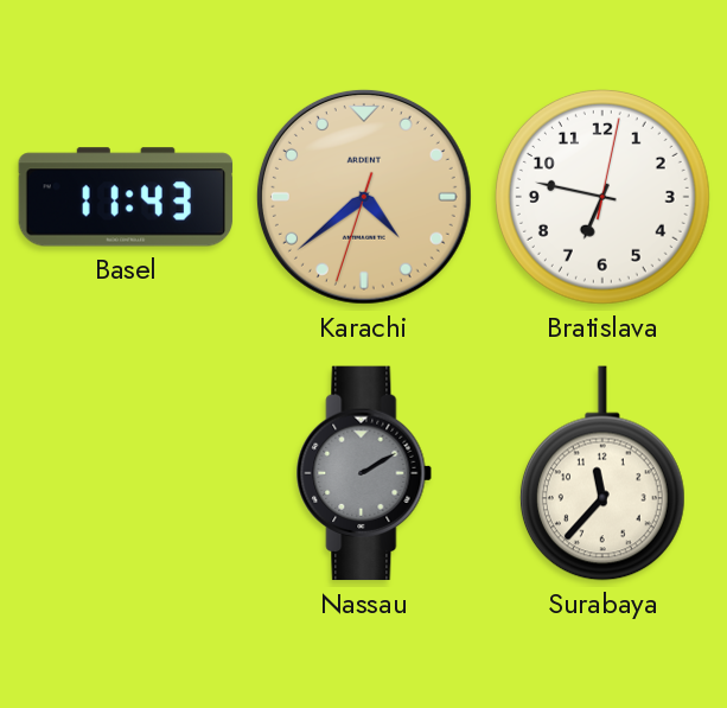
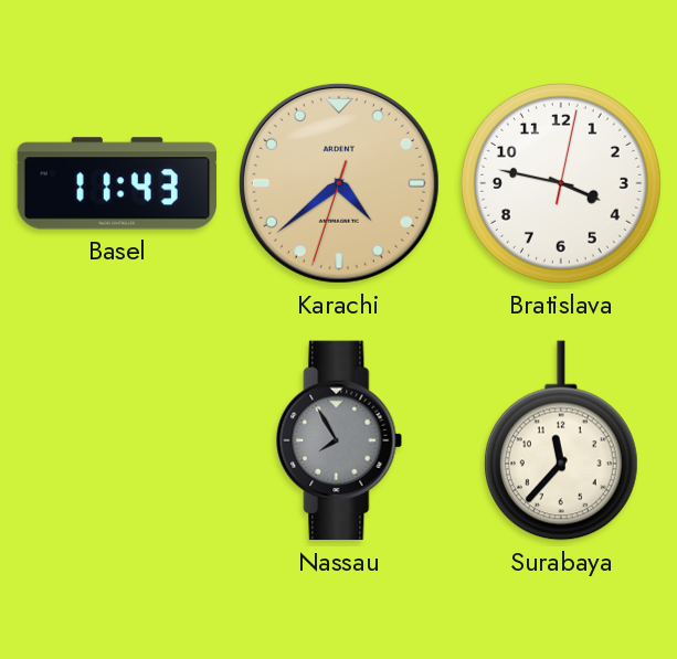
Bratislava: 6:47 -> 3:47
Nassau: 2:10 -> 7:55
